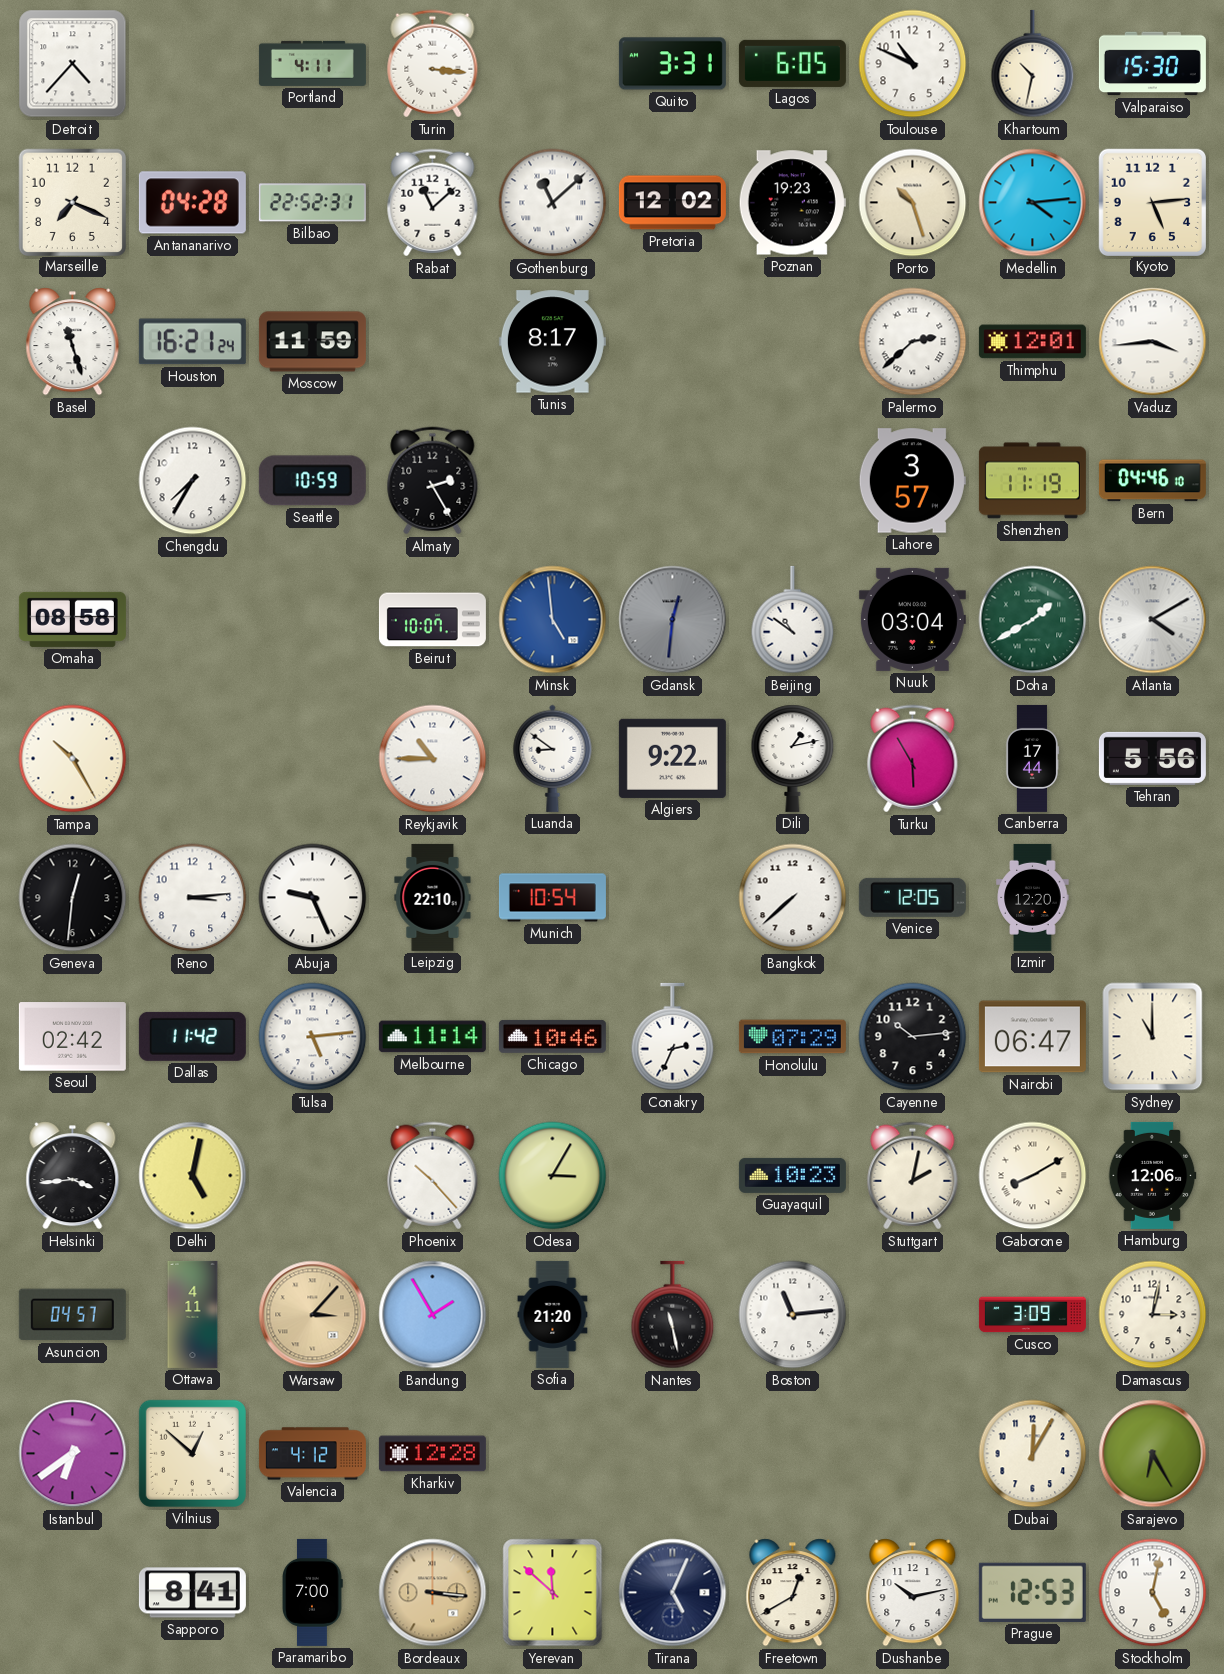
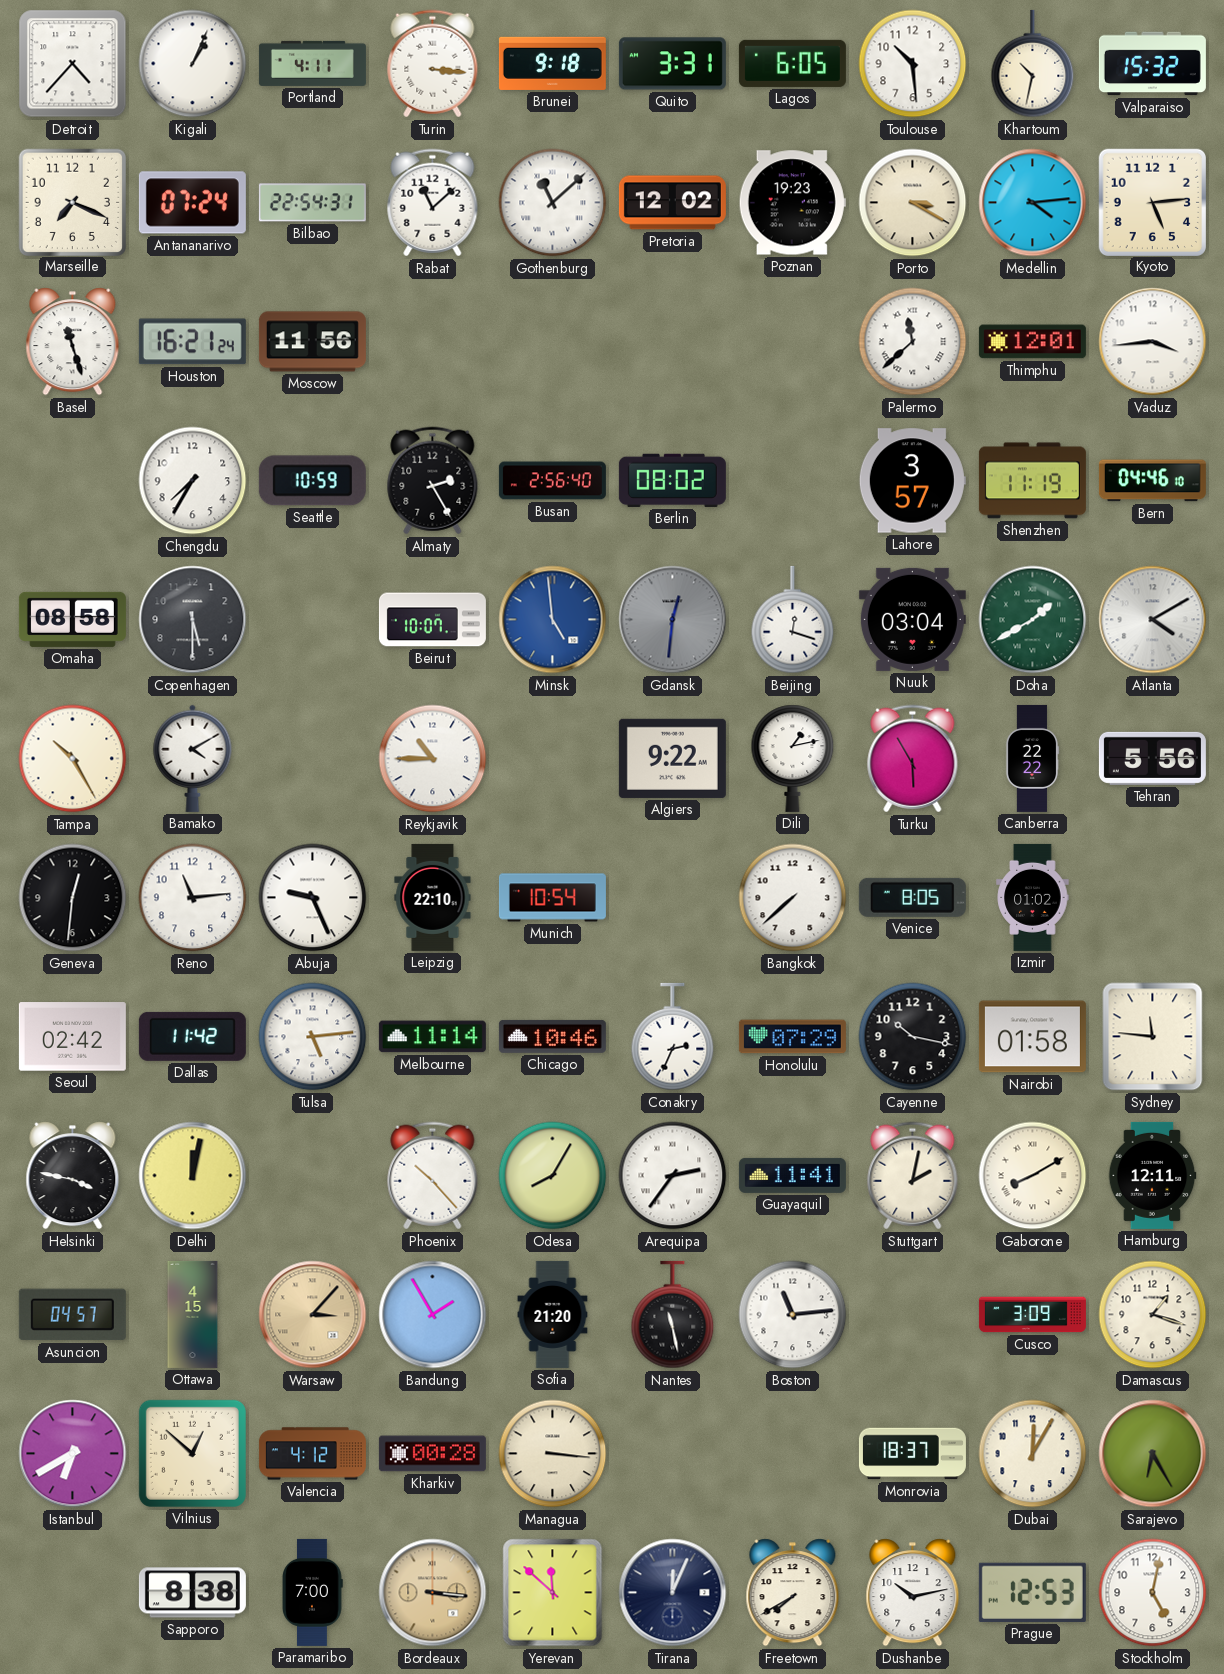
Kigali: none -> 1:04
Brunei: none -> 9:18
Toulouse: 10:49 -> 10:29
Valparaiso: 15:30 -> 15:32
Antananarivo: 04:28 -> 07:24
Bilbao: 22:52 -> 22:54
Porto: 10:27 -> 3:20
Moscow: 11:59 -> 11:56
Tunis: 8:17 -> none
Palermo: 2:38 -> 11:38
Busan: none -> 2:56
Berlin: none -> 08:02
Copenhagen: none -> 5:30
Beijing: 10:51 -> 12:18
Bamako: none -> 4:10
Luanda: 8:51 -> none
Canberra: 17:44 -> 22:22
Reno: 3:14 -> 11:14
Venice: 12:05 -> 8:05
Izmir: 12:20 -> 01:02
Cayenne: 10:14 -> 10:17
Nairobi: 06:47 -> 01:58
Sydney: 11:00 -> 11:46
Helsinki: 3:44 -> 3:47
Delhi: 5:02 -> 12:02
Odesa: 3:05 -> 8:05
Arequipa: none -> 2:36
Guayaquil: 10:23 -> 11:41
Hamburg: 12:06 -> 12:11
Ottawa: 4:11 -> 4:15
Damascus: 3:02 -> 1:18
Istanbul: 6:39 -> 6:40
Kharkiv: 12:28 -> 00:28
Managua: none -> 3:16
Monrovia: none -> 18:37
Sapporo: 8:41 -> 8:38
Tirana: 5:04 -> 12:04
Freetown: 12:40 -> 7:40
